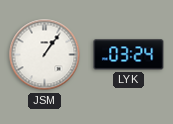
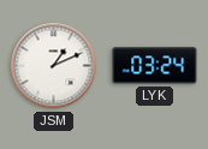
JSM: 1:06 -> 1:11
